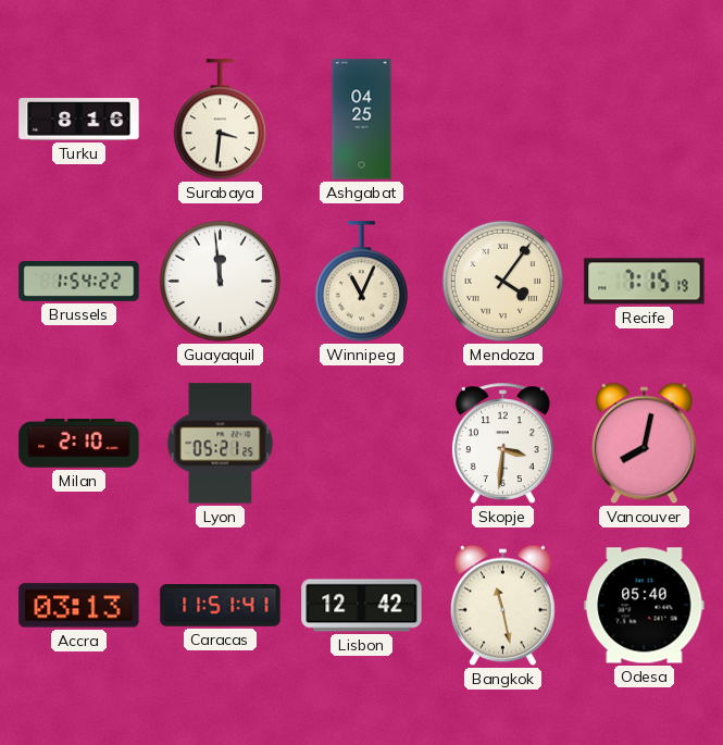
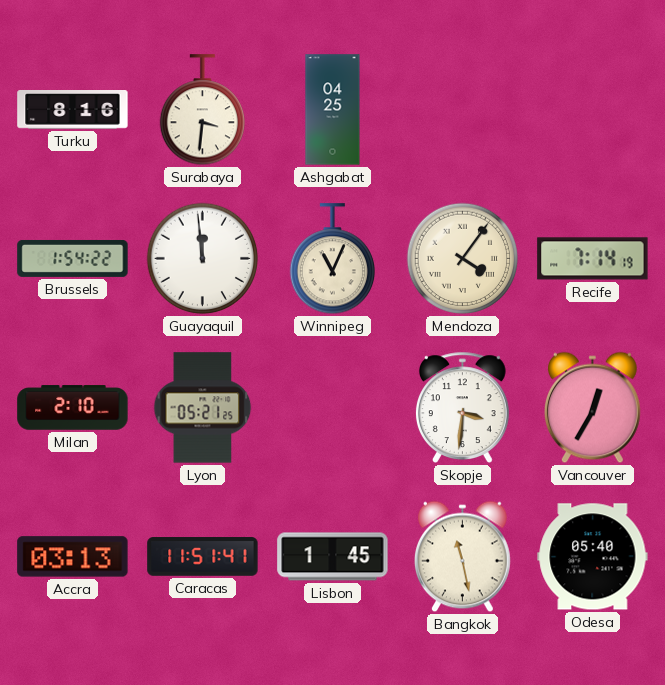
Recife: 7:15 -> 7:14
Vancouver: 8:02 -> 12:35
Lisbon: 12:42 -> 1:45
